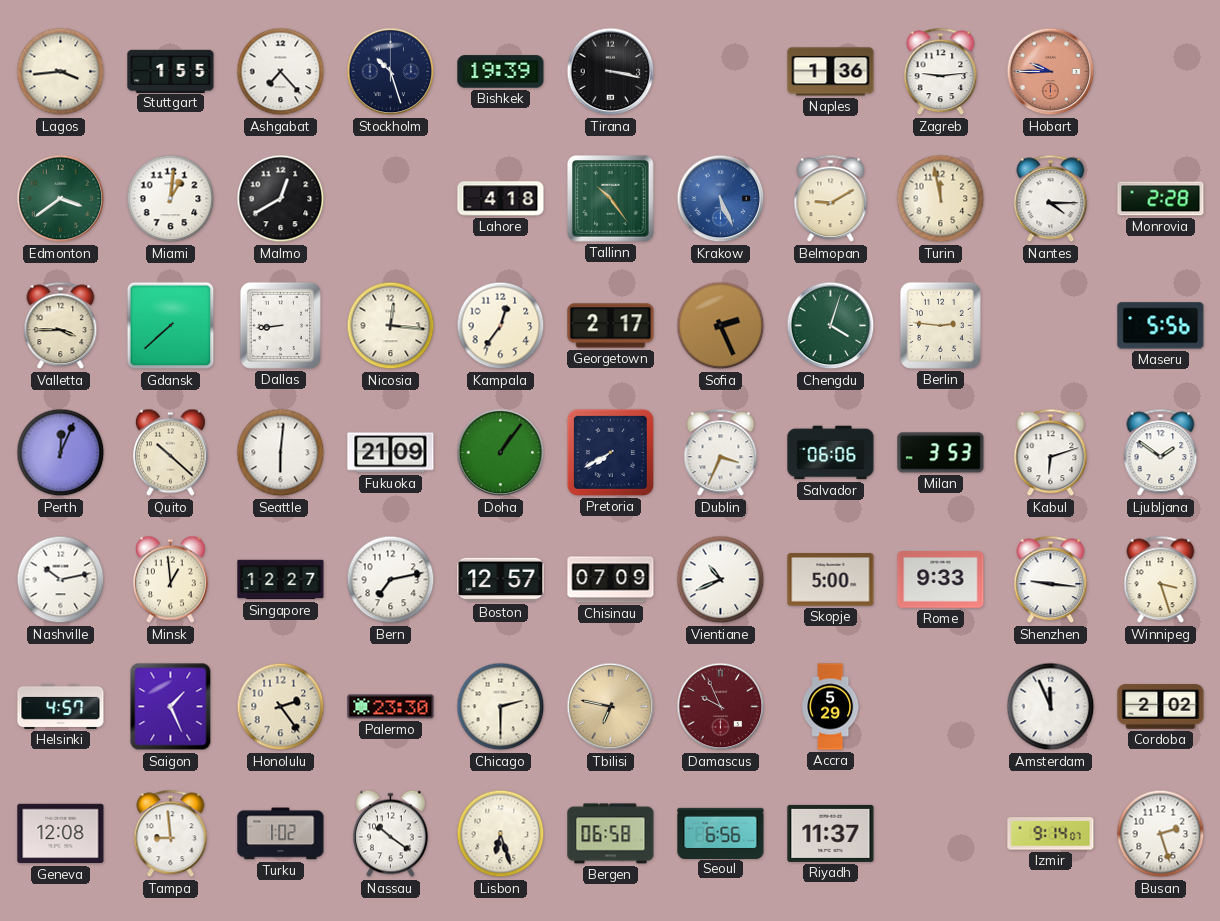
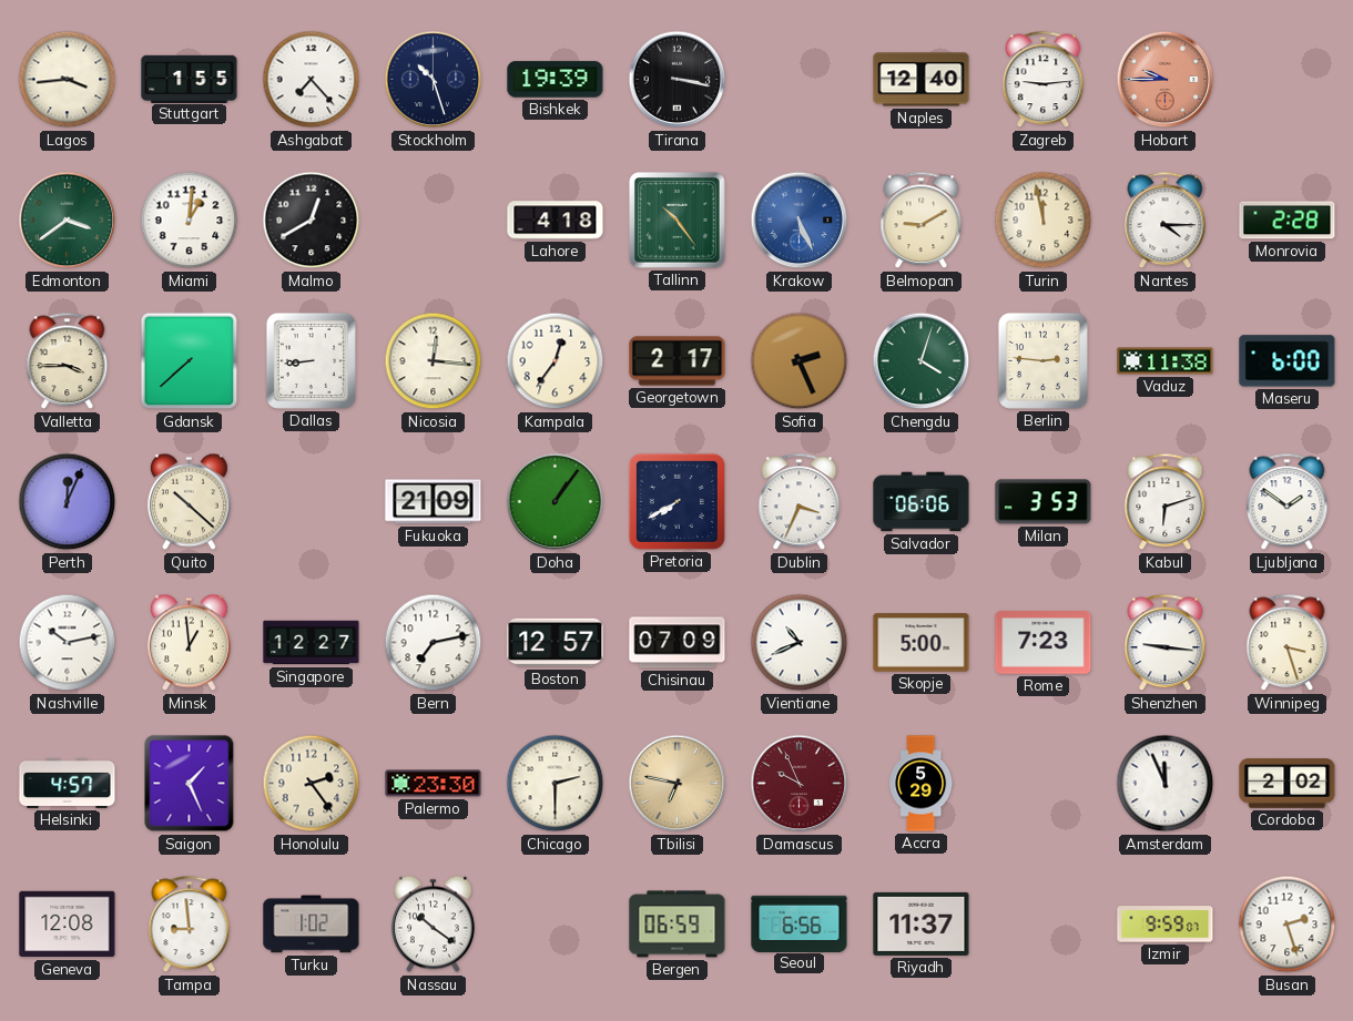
Naples: 1:36 -> 12:40
Vaduz: none -> 11:38
Maseru: 5:56 -> 6:00
Seattle: 6:01 -> none
Rome: 9:33 -> 7:23
Lisbon: 6:27 -> none
Bergen: 06:58 -> 06:59
Izmir: 9:14 -> 9:59
